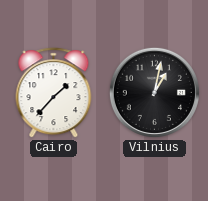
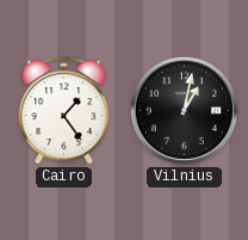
Cairo: 1:37 -> 1:24
